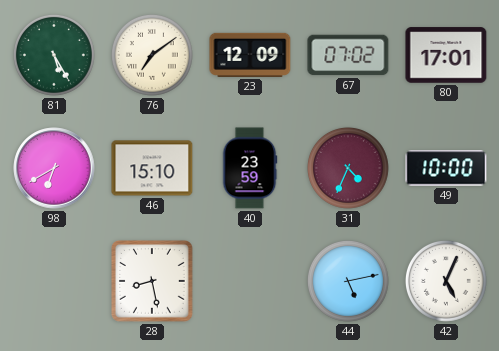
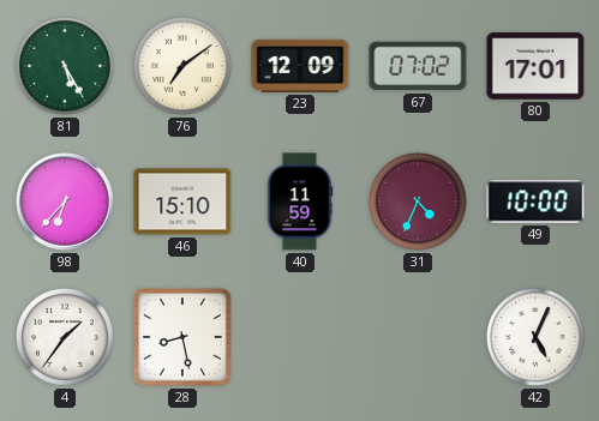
98: 6:40 -> 6:37
40: 23:59 -> 11:59
4: none -> 1:36
44: 5:13 -> none
